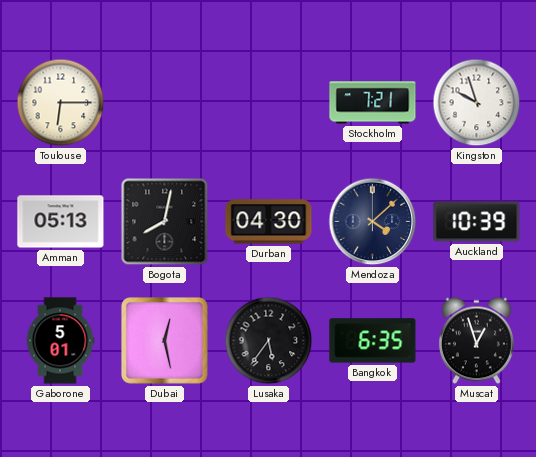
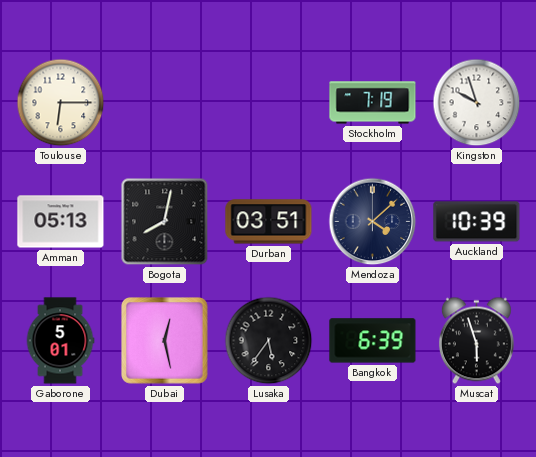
Stockholm: 7:21 -> 7:19
Durban: 04:30 -> 03:51
Bangkok: 6:35 -> 6:39
Muscat: 12:57 -> 5:57
